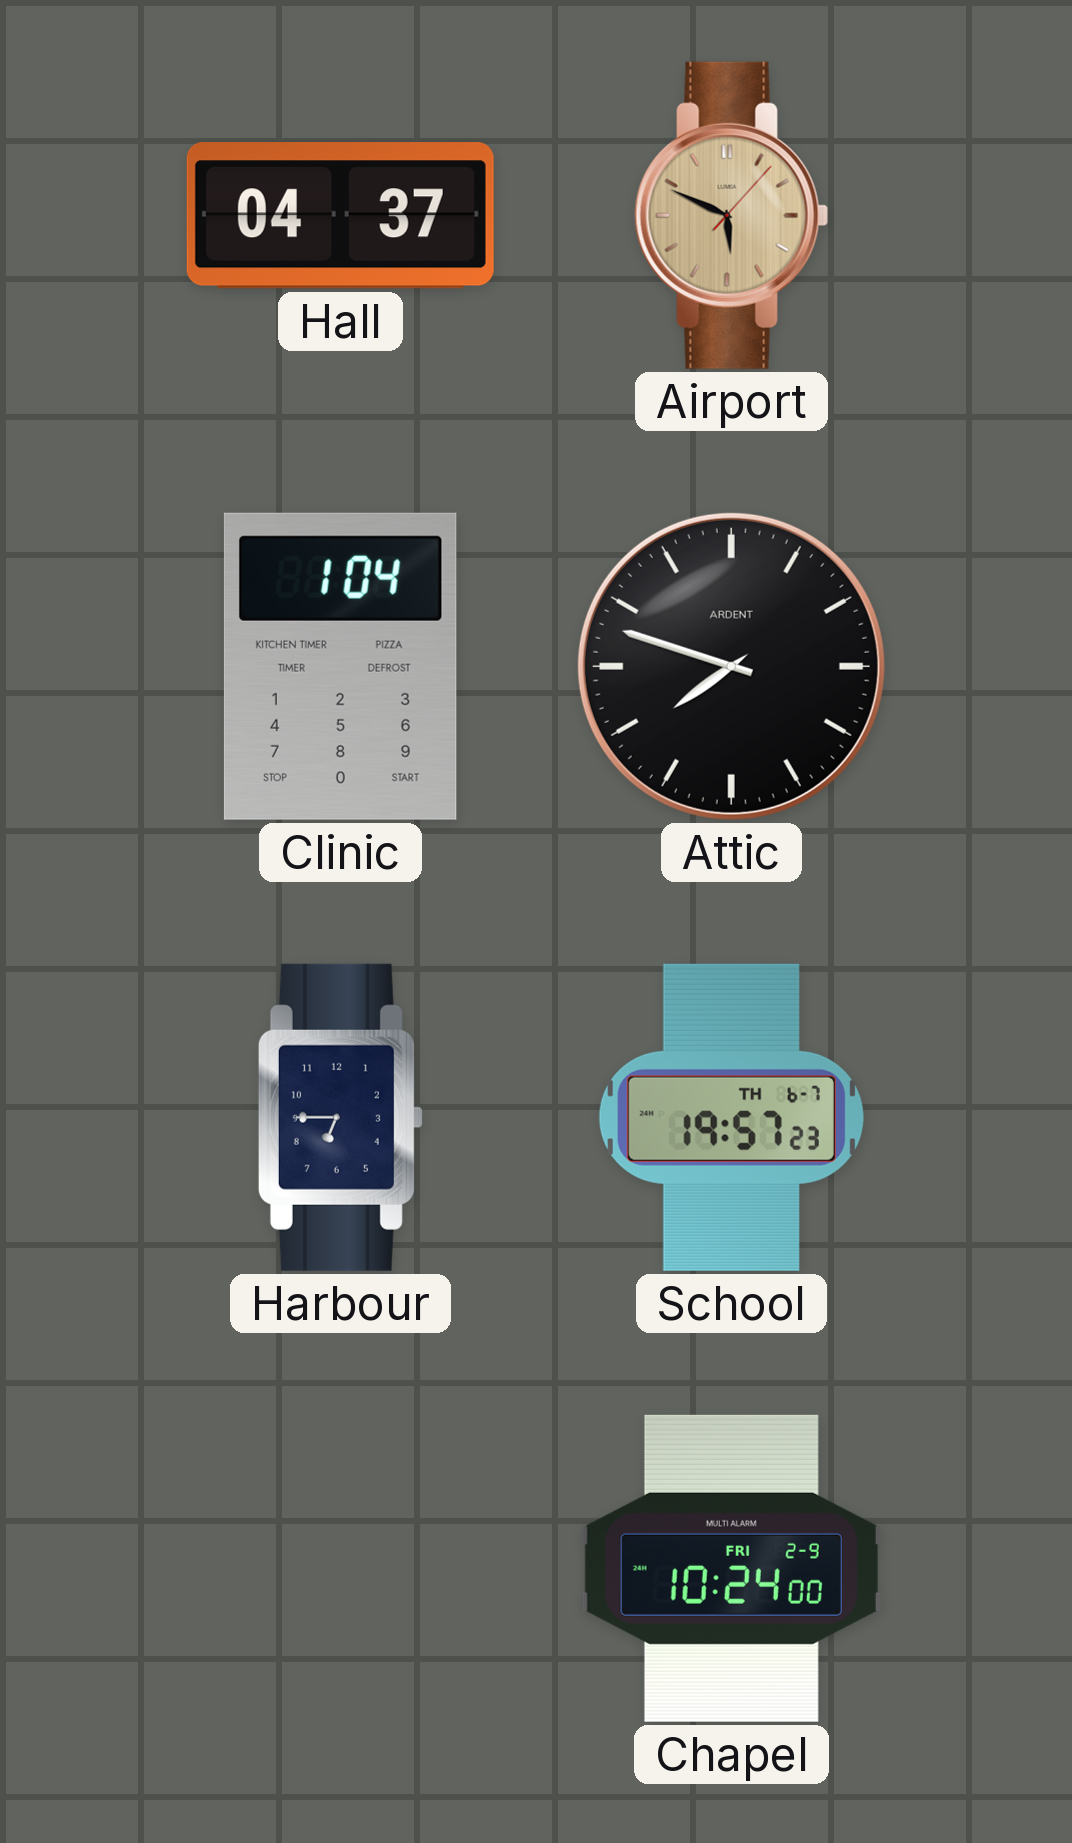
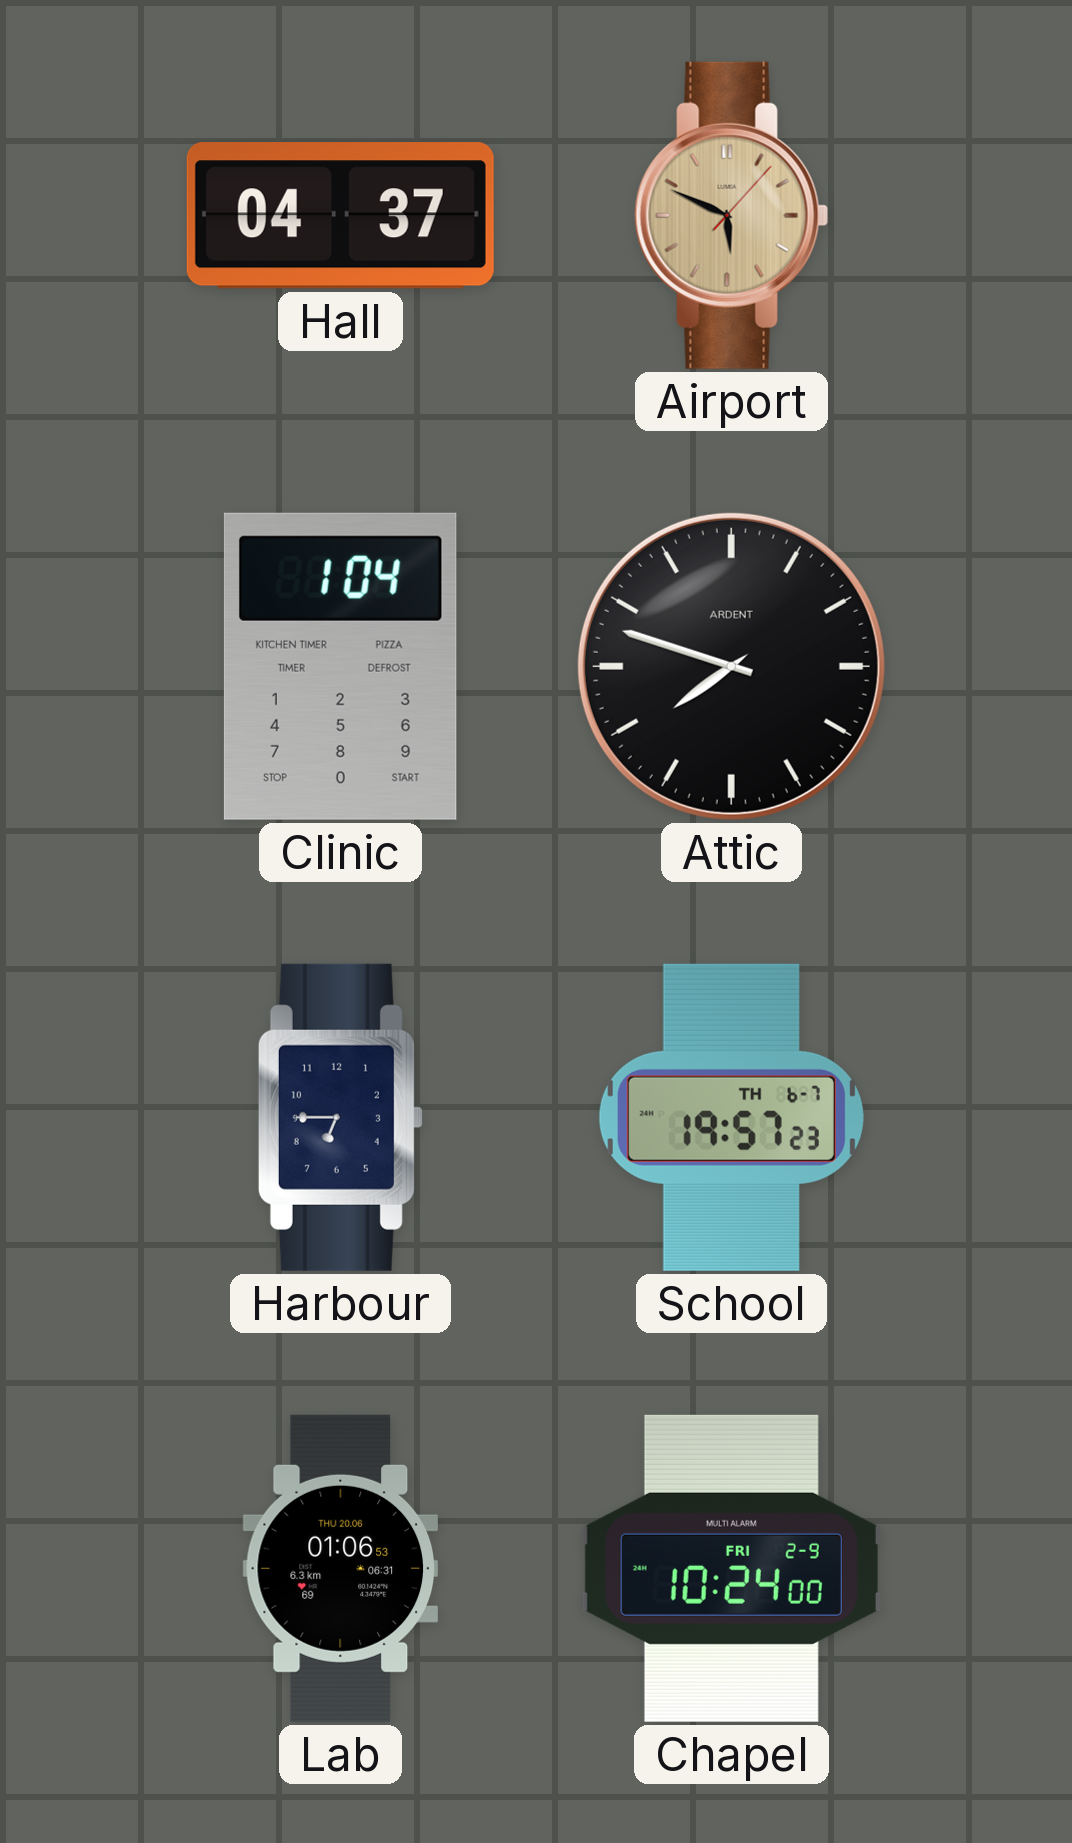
Lab: none -> 01:06
